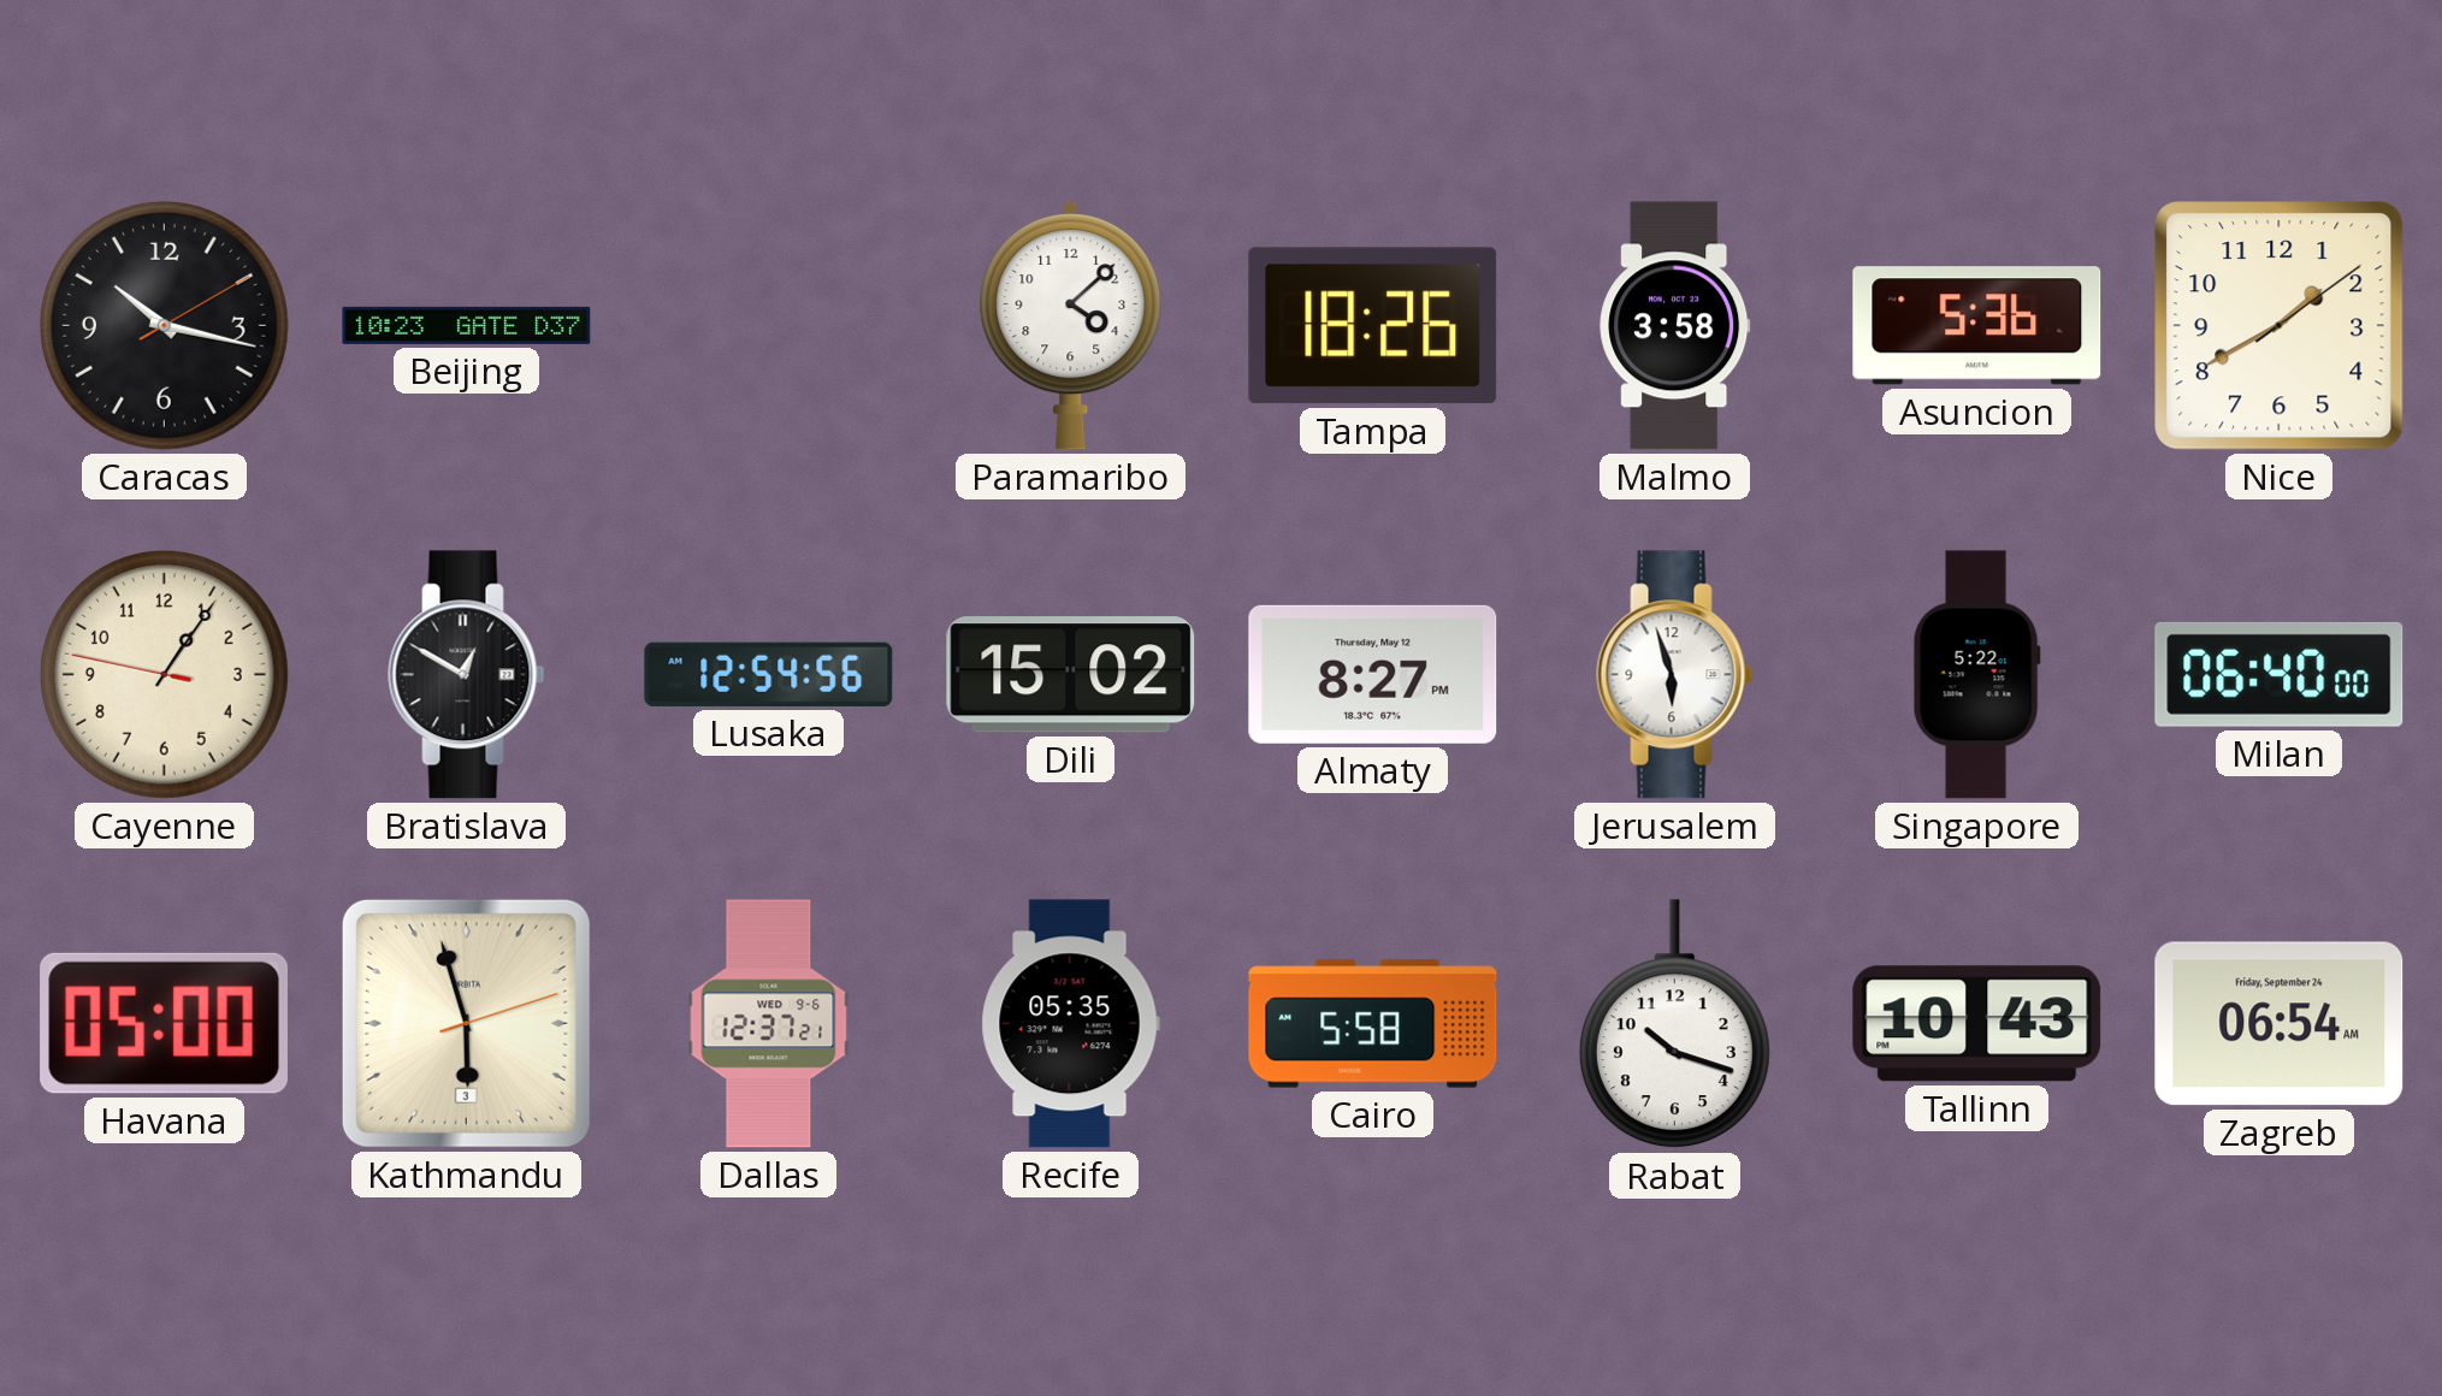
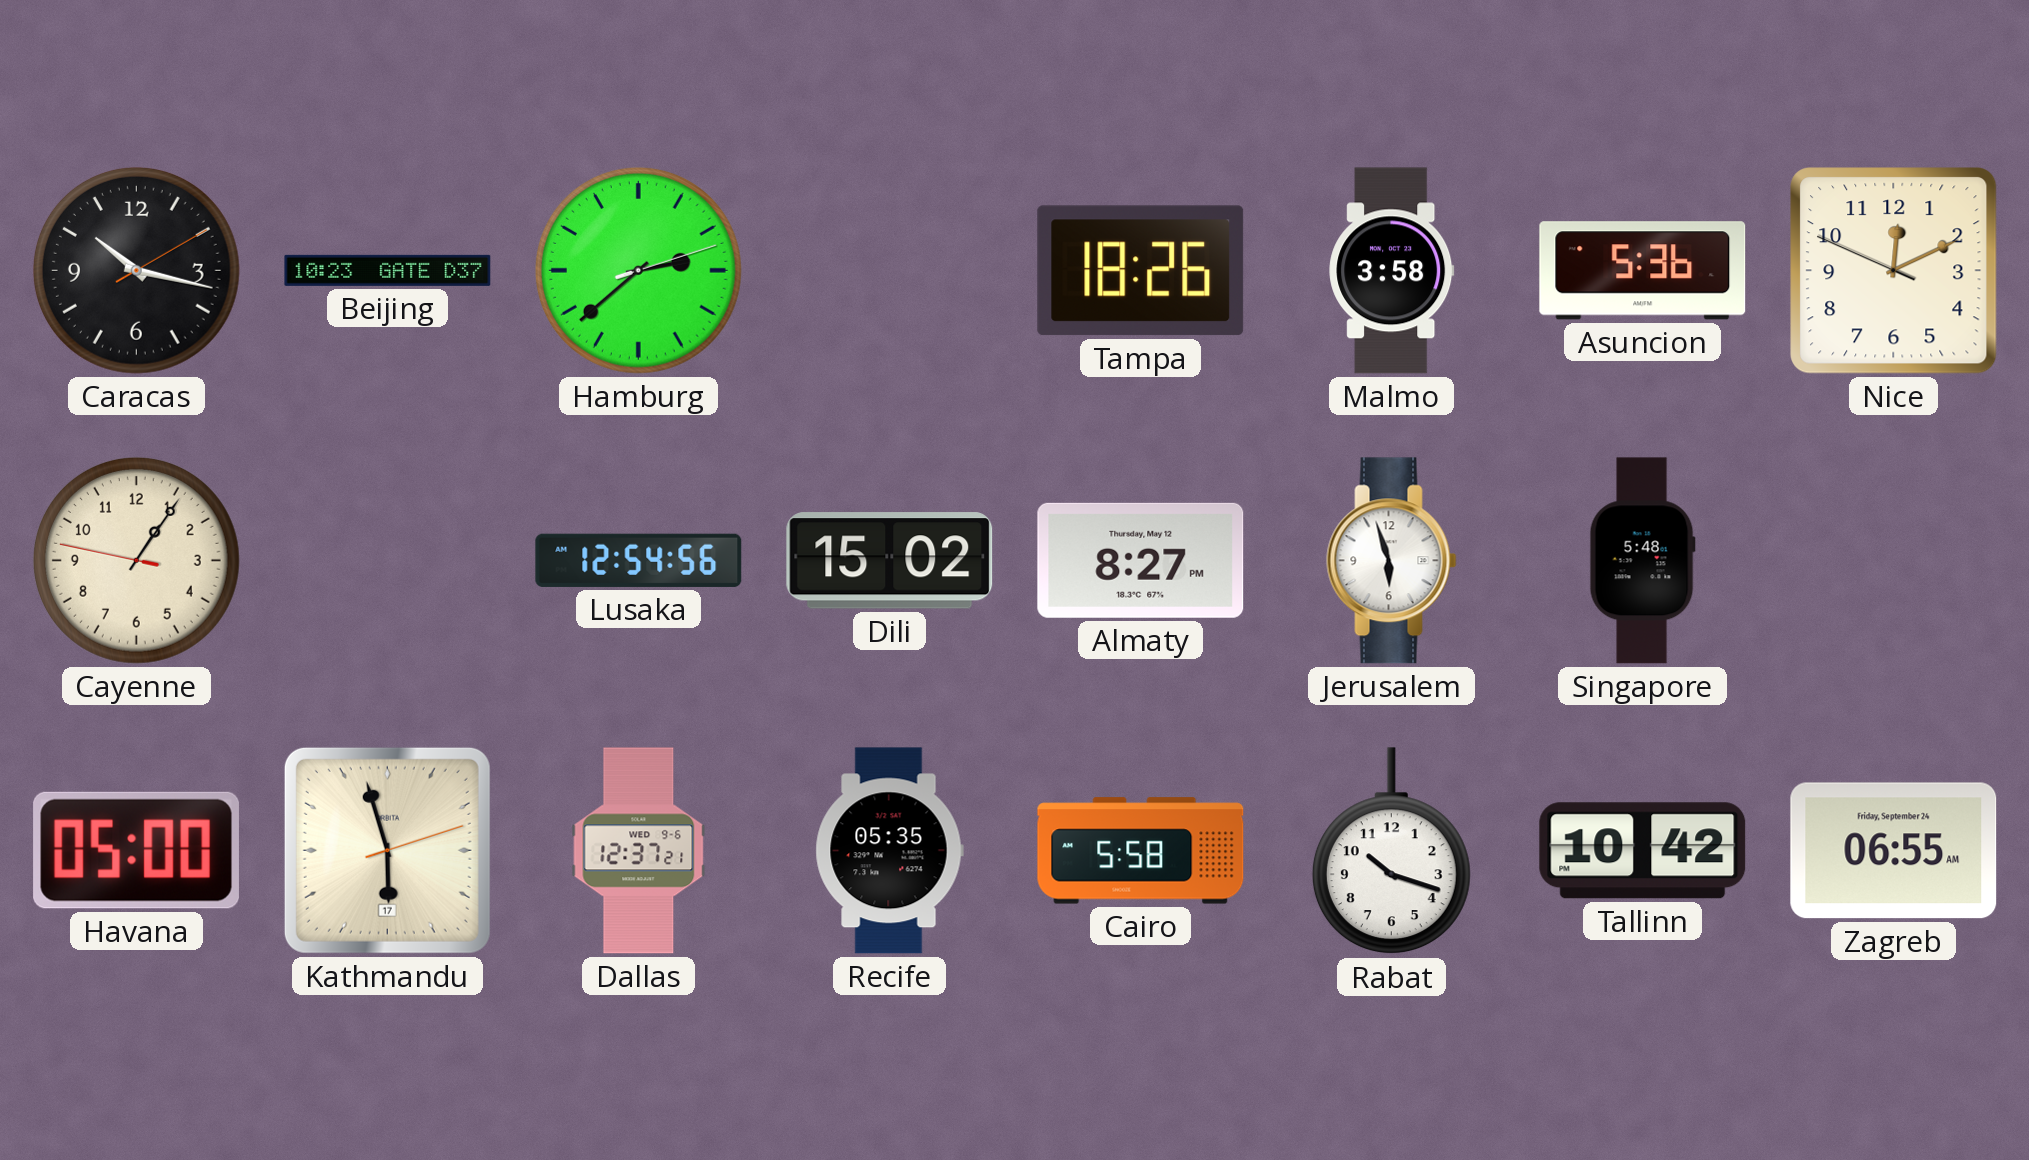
Hamburg: none -> 2:38
Paramaribo: 4:08 -> none
Nice: 1:40 -> 12:10
Bratislava: 12:50 -> none
Singapore: 5:22 -> 5:48
Milan: 06:40 -> none
Kathmandu date: 3 -> 17
Tallinn: 10:43 -> 10:42
Zagreb: 06:54 -> 06:55
